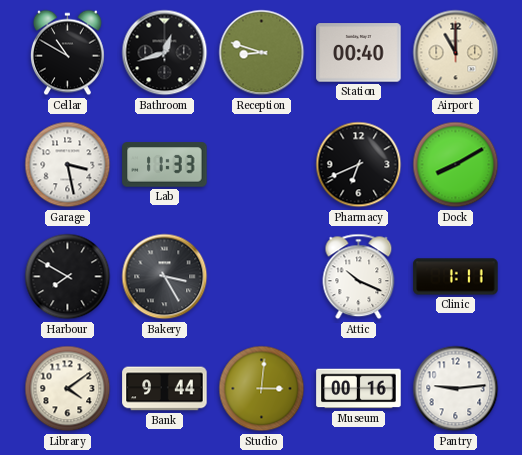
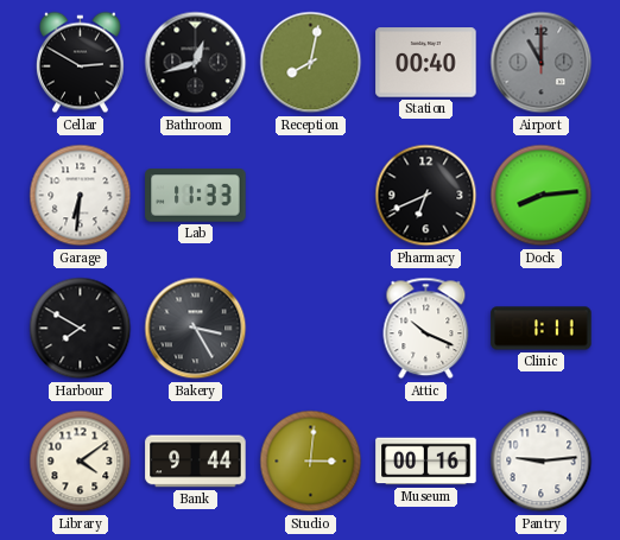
Cellar: 10:50 -> 2:50
Reception: 8:48 -> 8:02
Airport dial: cream -> grey
Garage: 3:28 -> 6:31
Dock: 8:10 -> 8:14
